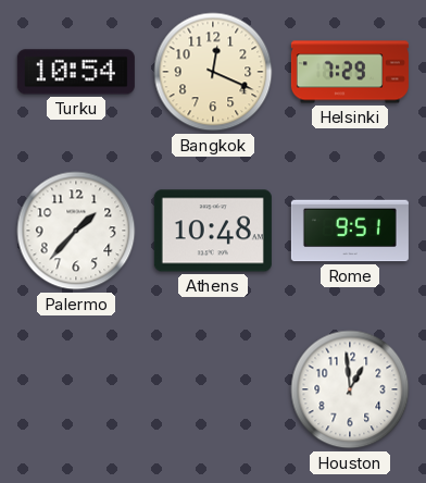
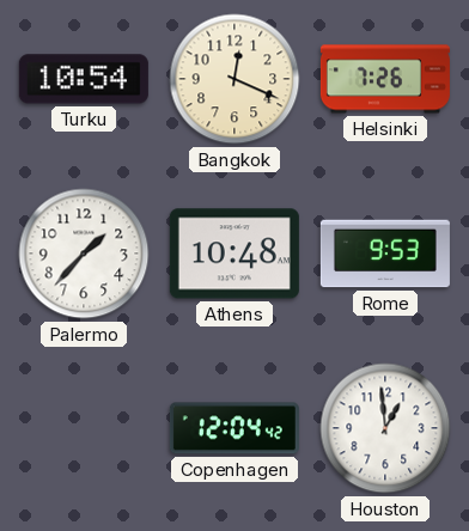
Helsinki: 7:29 -> 7:26
Rome: 9:51 -> 9:53
Copenhagen: none -> 12:04
